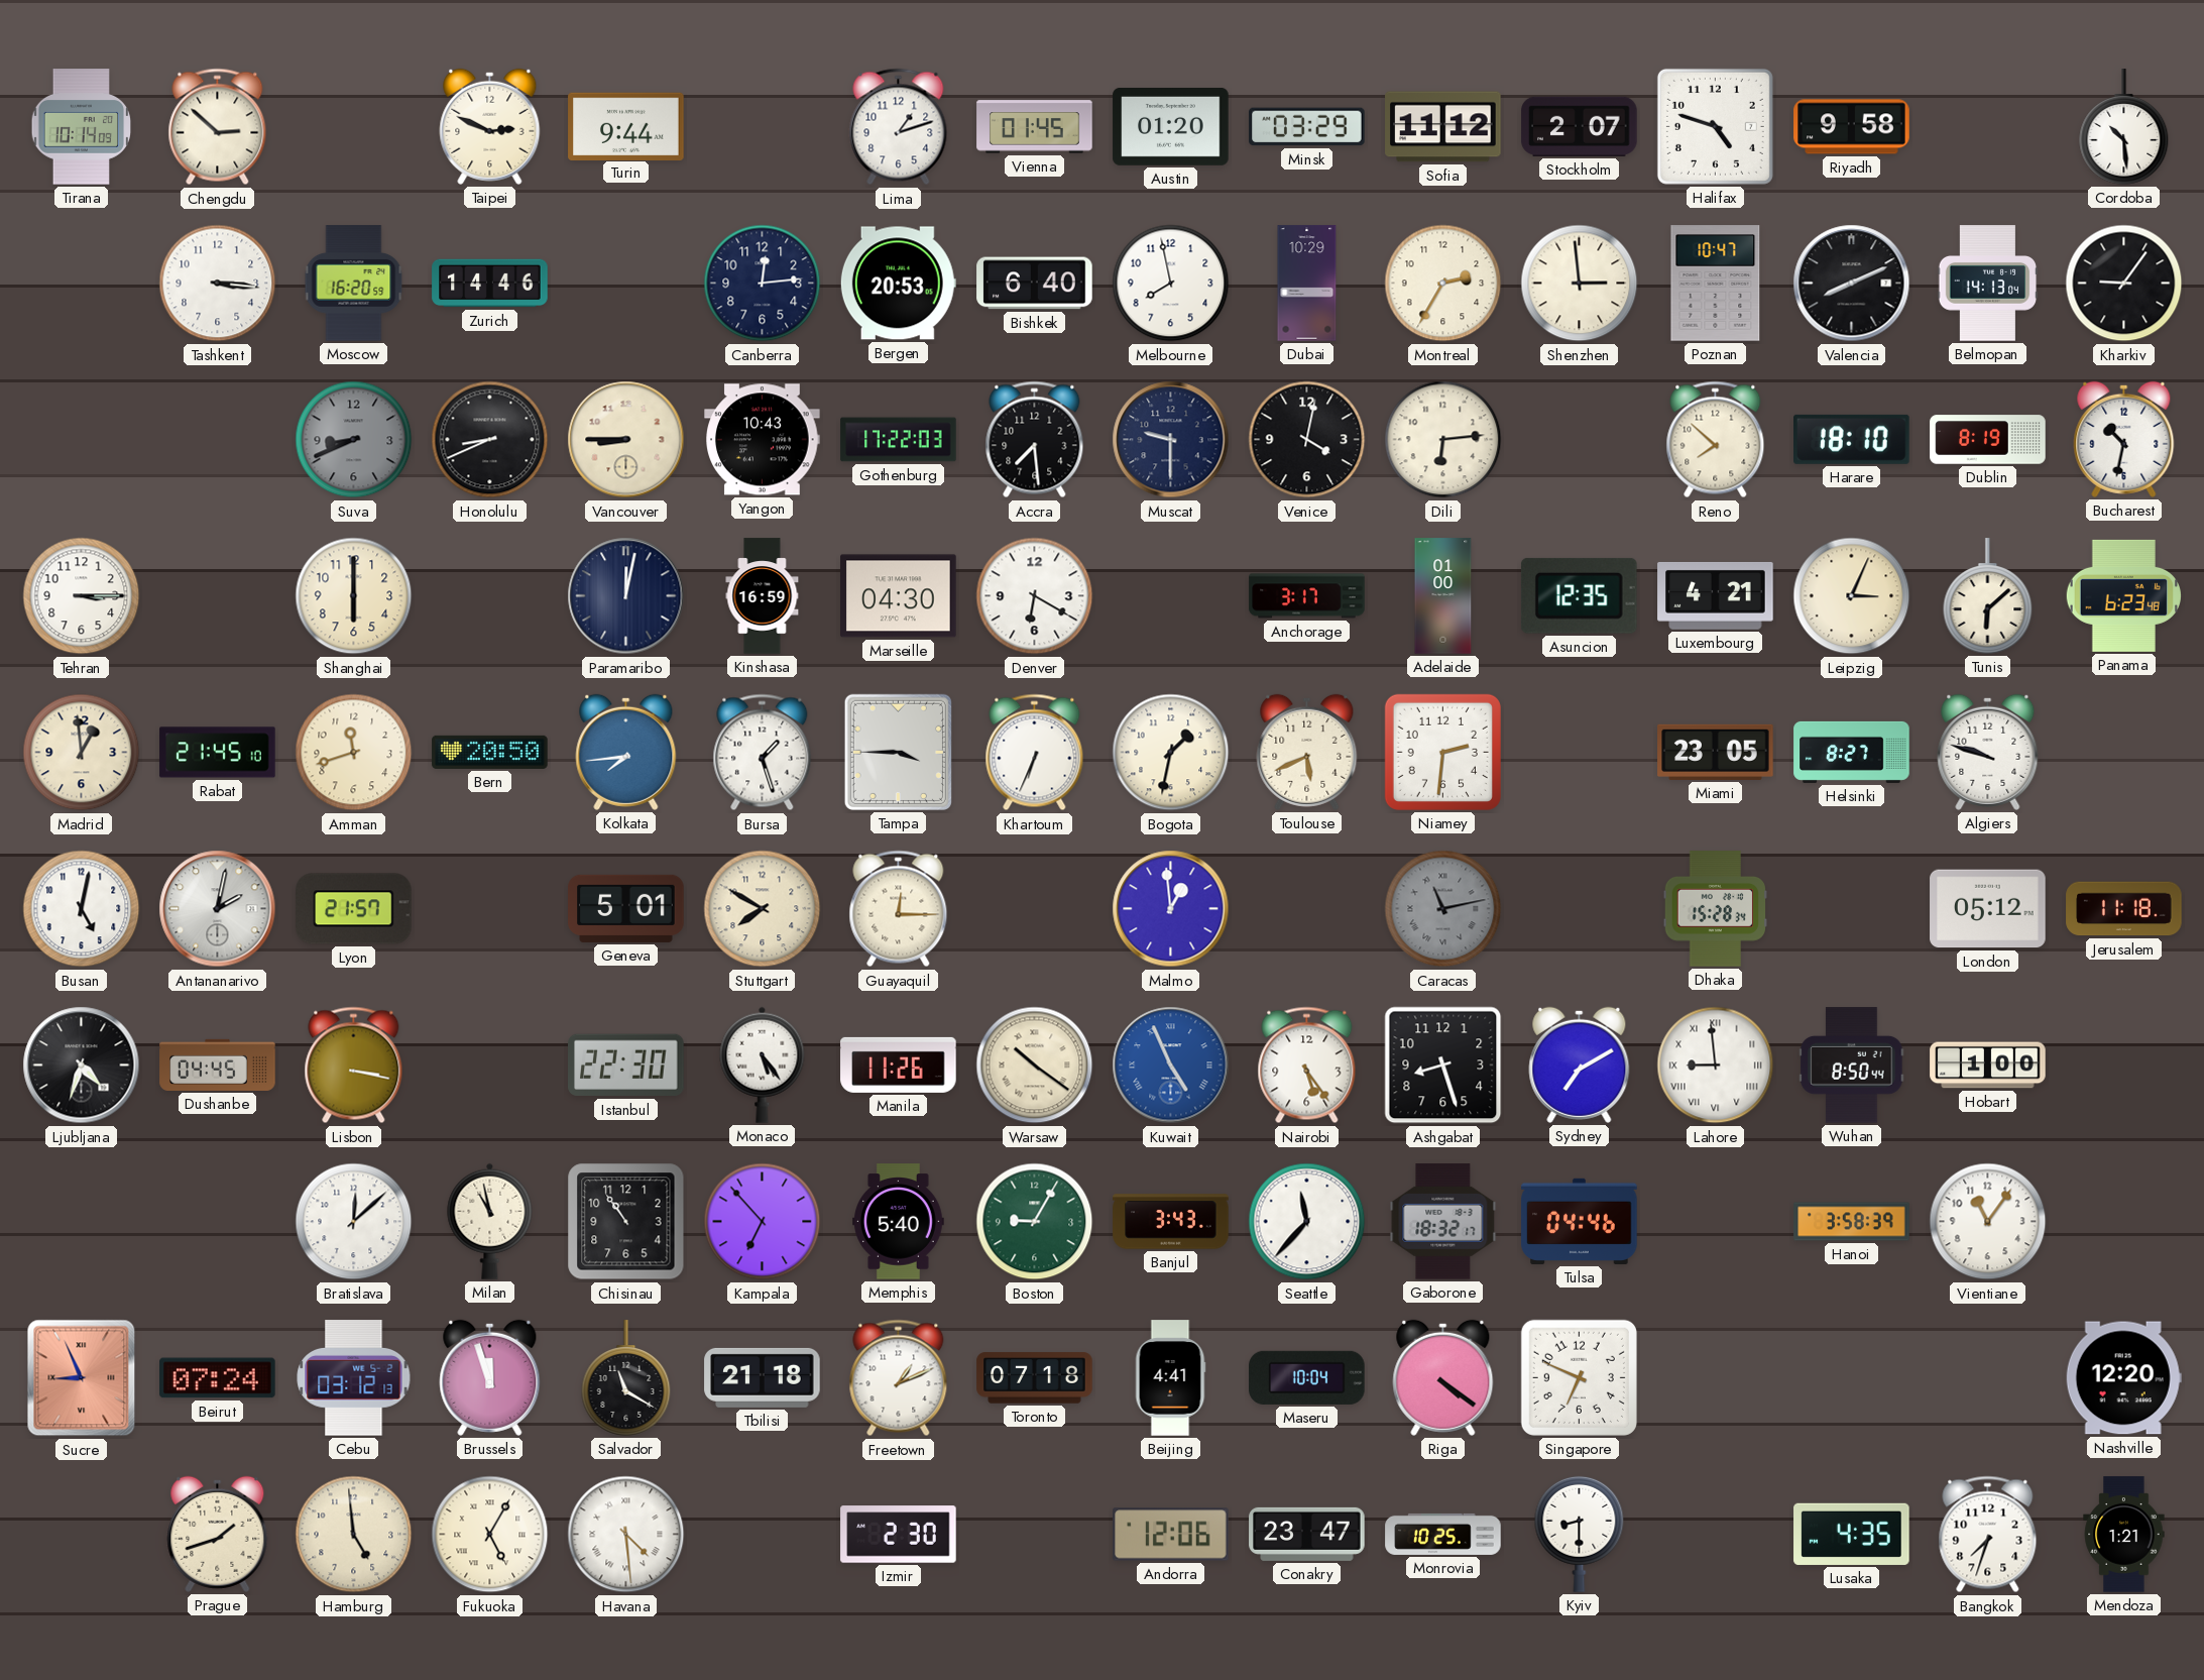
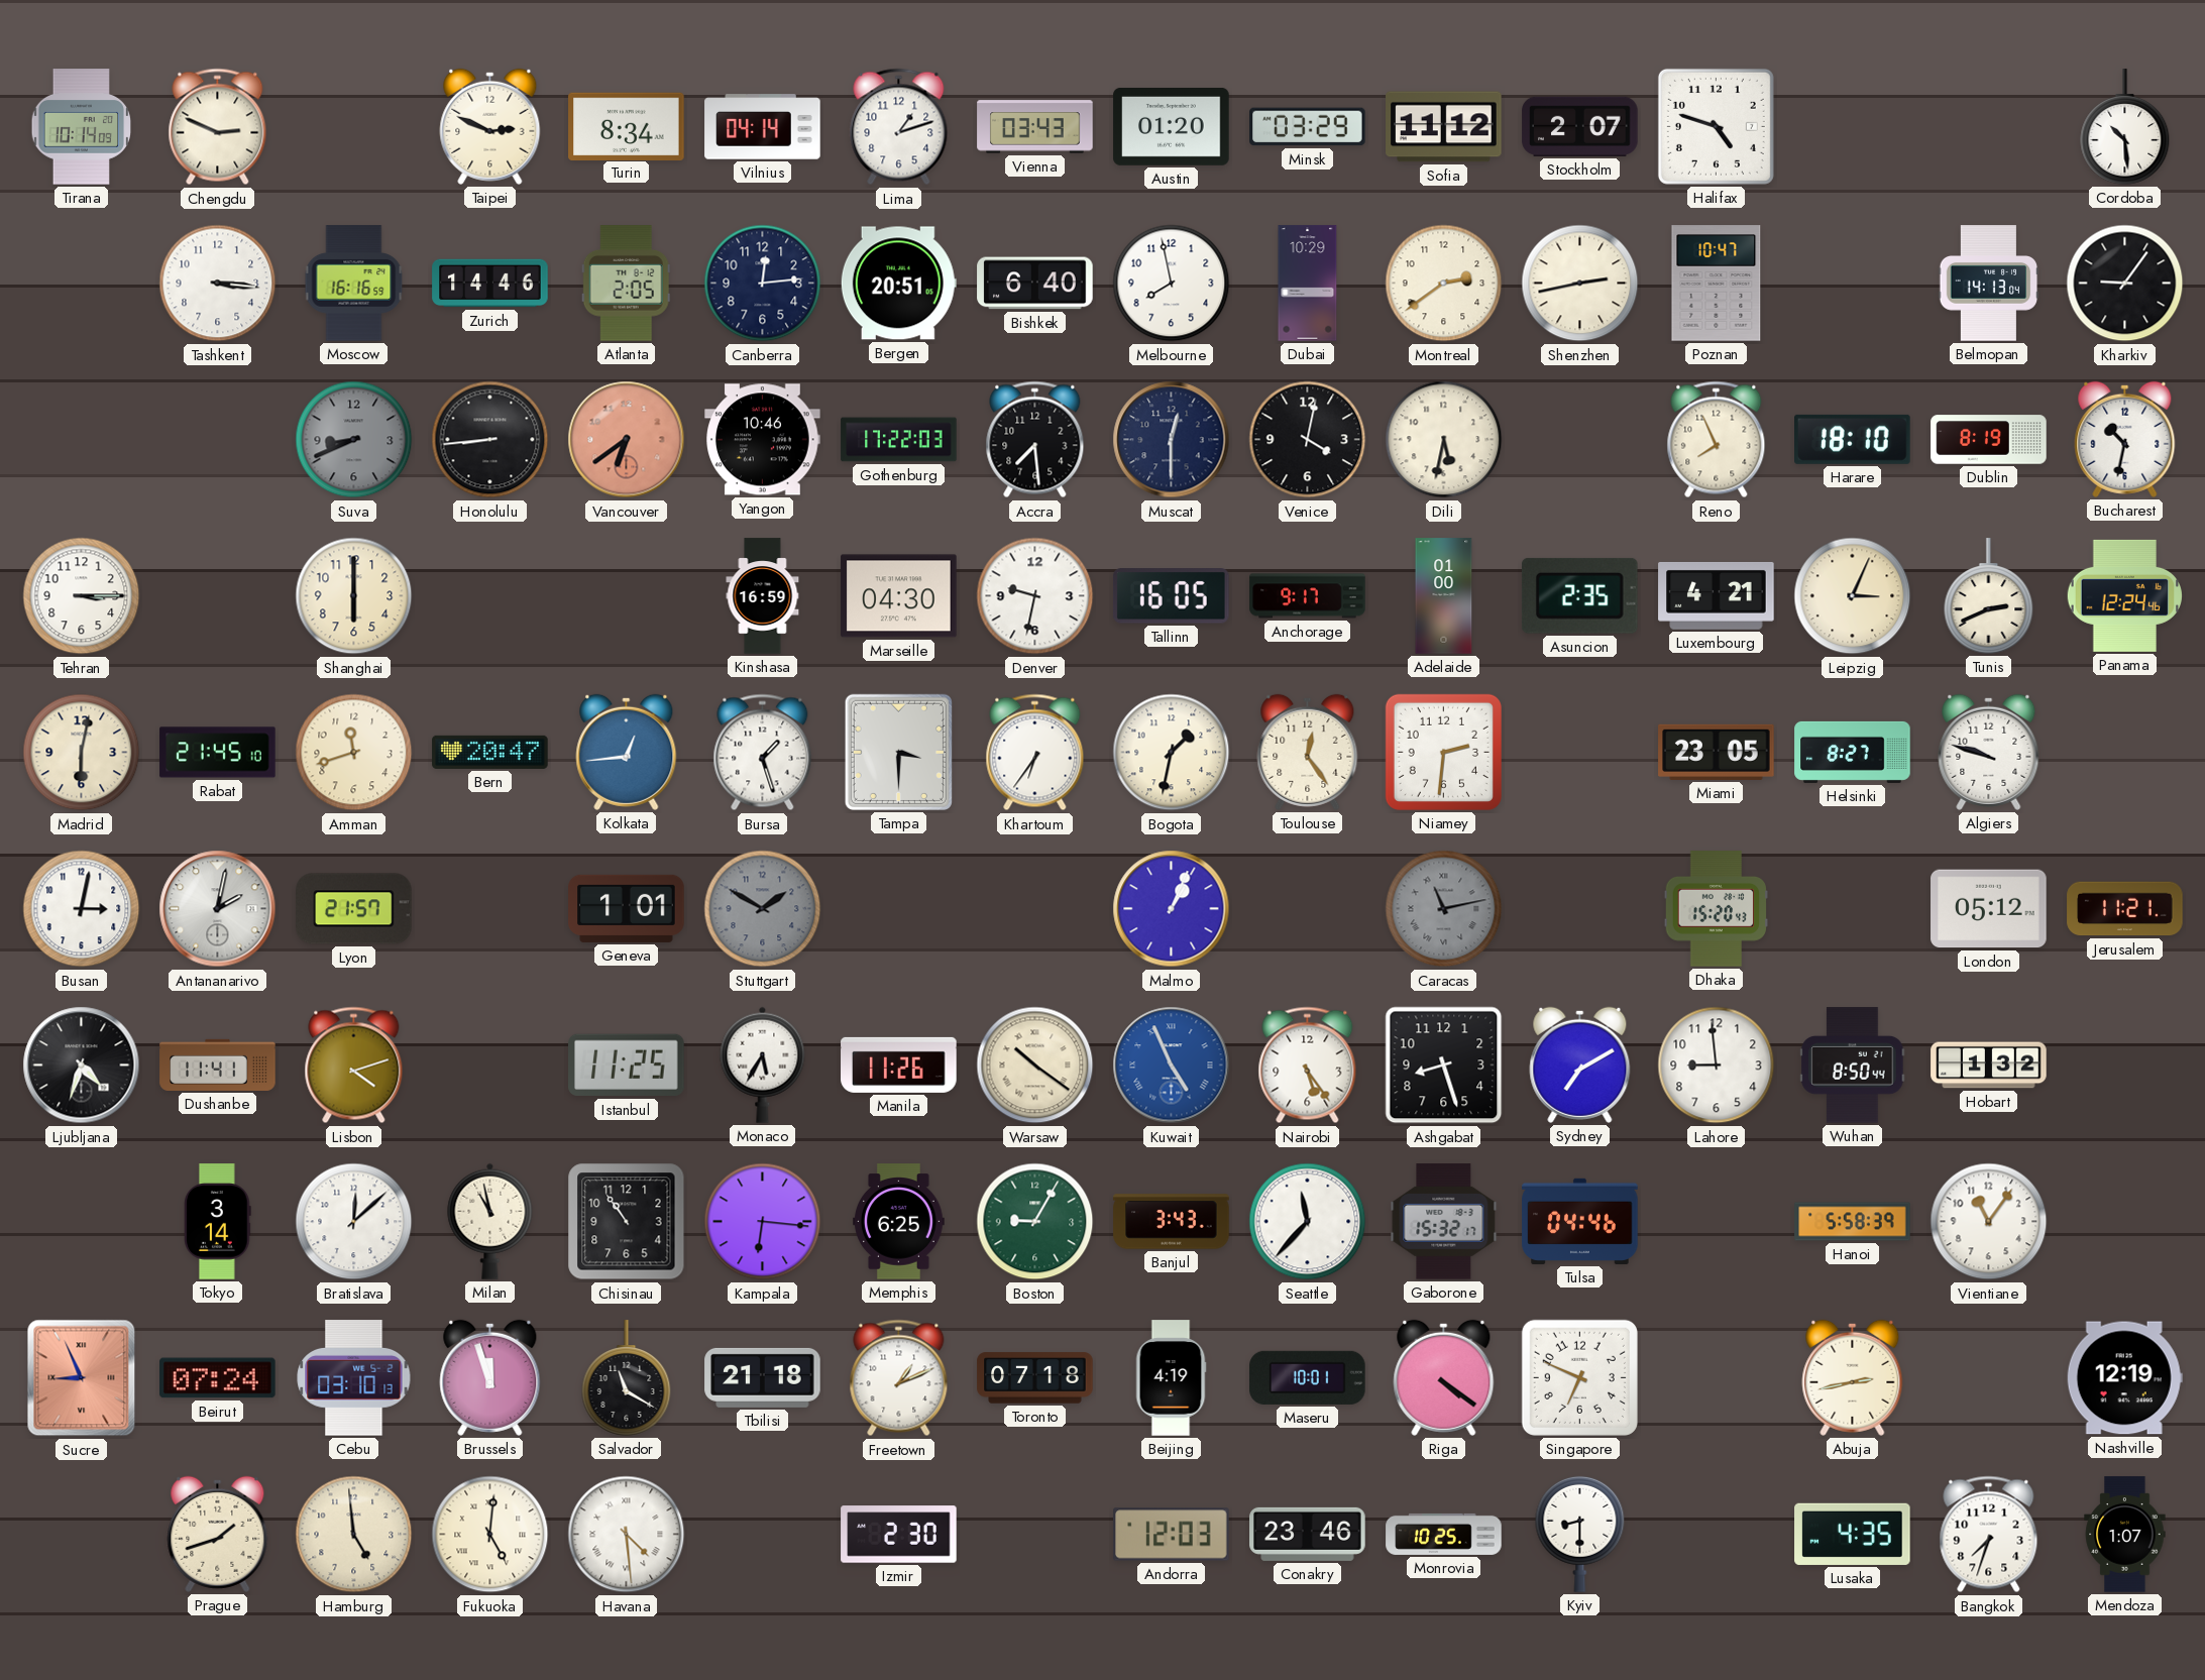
Chengdu: 2:52 -> 2:49
Turin: 9:44 -> 8:34
Vilnius: none -> 04:14
Vienna: 01:45 -> 03:43
Riyadh: 9:58 -> none
Moscow: 16:20 -> 16:16
Atlanta: none -> 2:05
Bergen: 20:53 -> 20:51
Montreal: 2:35 -> 2:39
Shenzhen: 2:59 -> 2:43
Valencia: 8:11 -> none
Honolulu: 8:41 -> 8:44
Vancouver: 8:45 -> 6:39
Vancouver dial: cream -> salmon
Yangon: 10:43 -> 10:46
Muscat: 9:30 -> 12:30
Dili: 6:14 -> 5:32
Reno: 7:52 -> 7:56
Paramaribo: 12:02 -> none
Denver: 6:20 -> 9:32
Tallinn: none -> 16:05
Anchorage: 3:17 -> 9:17
Asuncion: 12:35 -> 2:35
Tunis: 6:08 -> 2:41
Panama: 6:23 -> 12:24
Madrid: 12:59 -> 6:02
Bern: 20:50 -> 20:47
Kolkata: 7:44 -> 12:44
Tampa: 3:45 -> 3:30
Khartoum: 6:34 -> 6:36
Toulouse: 5:41 -> 12:24
Busan: 5:02 -> 3:02
Geneva: 5:01 -> 1:01
Stuttgart: 7:50 -> 1:50
Stuttgart dial: cream -> grey
Guayaquil: 12:15 -> none
Malmo: 12:59 -> 1:04
Dhaka: 15:28 -> 15:20
Jerusalem: 11:18 -> 11:21
Dushanbe: 04:45 -> 11:41
Lisbon: 3:17 -> 4:12
Istanbul: 22:30 -> 11:25
Monaco: 5:24 -> 5:35
Lahore numerals: Roman -> Arabic
Hobart: 1:00 -> 1:32
Tokyo: none -> 3:14
Kampala: 6:53 -> 6:16
Memphis: 5:40 -> 6:25
Gaborone: 18:32 -> 15:32
Hanoi: 3:58 -> 5:58
Cebu: 03:12 -> 03:10
Beijing: 4:41 -> 4:19
Maseru: 10:04 -> 10:01
Abuja: none -> 2:43
Nashville: 12:20 -> 12:19
Fukuoka: 5:05 -> 5:01
Andorra: 12:06 -> 12:03
Conakry: 23:47 -> 23:46
Mendoza: 1:21 -> 1:07
